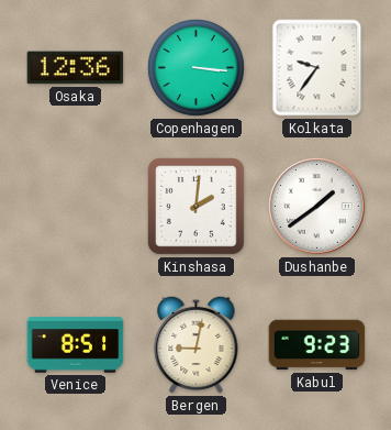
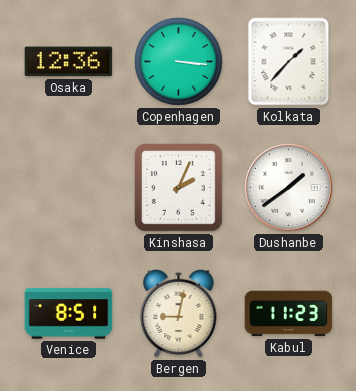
Kolkata: 9:36 -> 1:37
Kinshasa: 2:01 -> 2:04
Kabul: 9:23 -> 11:23
